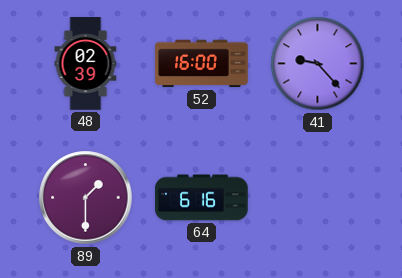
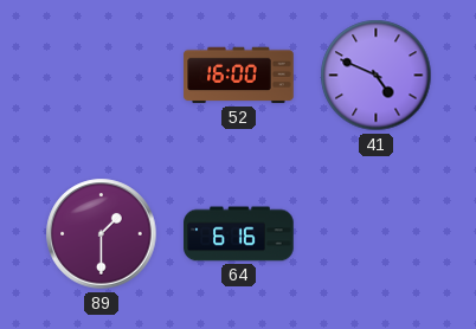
48: 02:39 -> none
41: 9:23 -> 4:49
